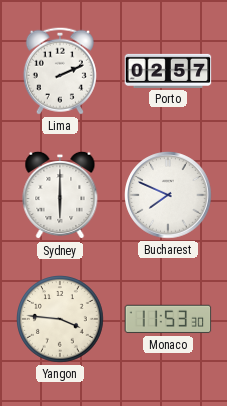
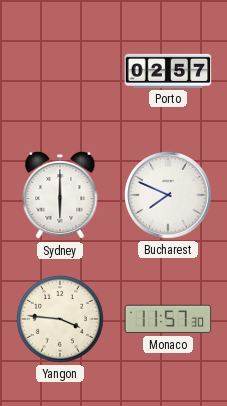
Lima: 2:11 -> none
Monaco: 11:53 -> 11:57
